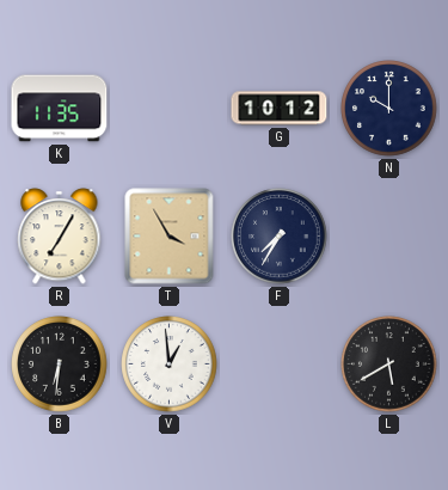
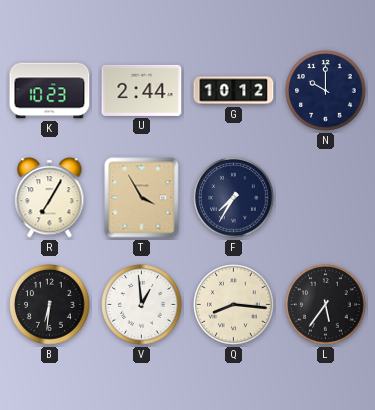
K: 11:35 -> 10:23
U: none -> 2:44
Q: none -> 8:16
L: 5:40 -> 5:36
